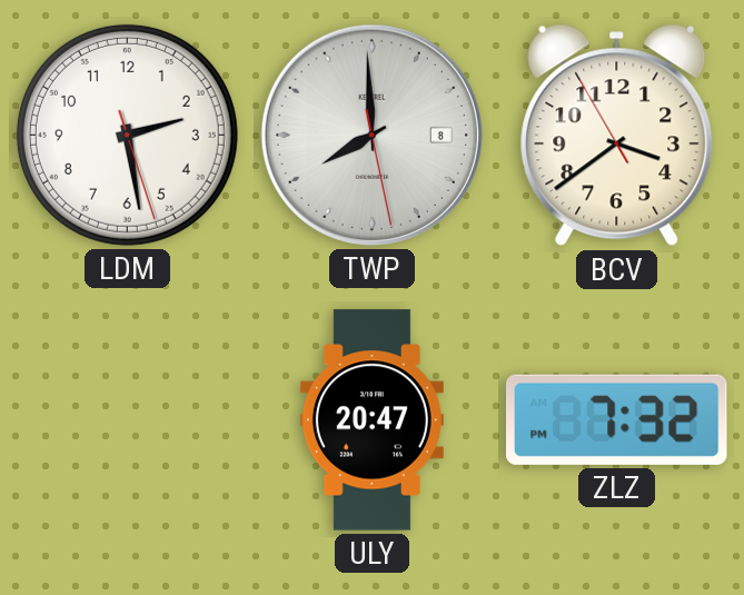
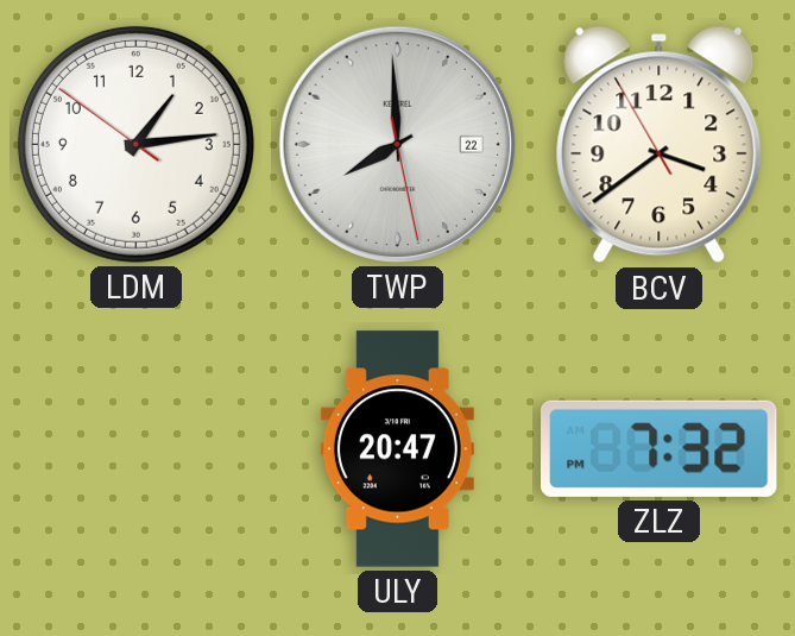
LDM: 2:28 -> 1:13
TWP date: 8 -> 22
